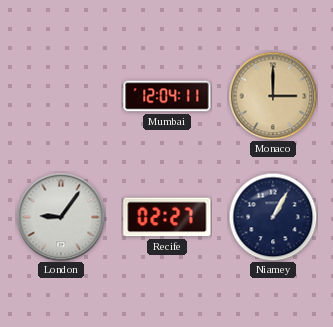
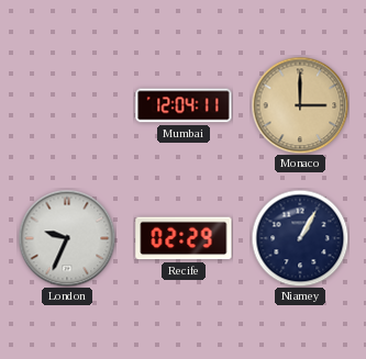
London: 9:06 -> 9:34
Recife: 02:27 -> 02:29
